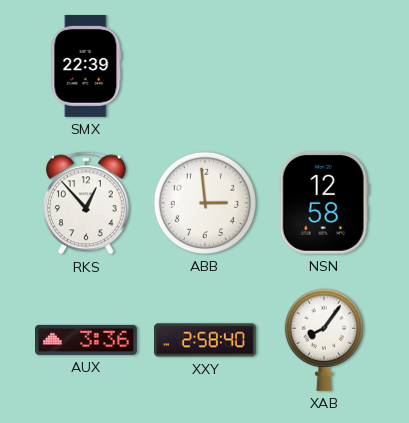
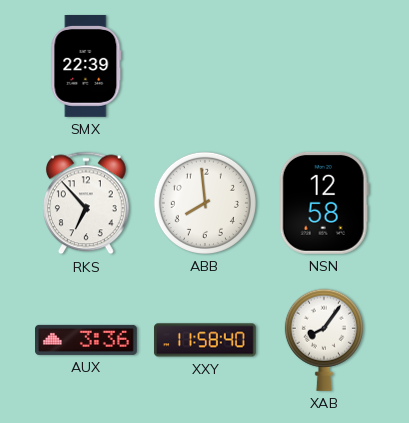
RKS: 12:53 -> 6:53
ABB: 2:59 -> 7:59
XXY: 2:58 -> 11:58
